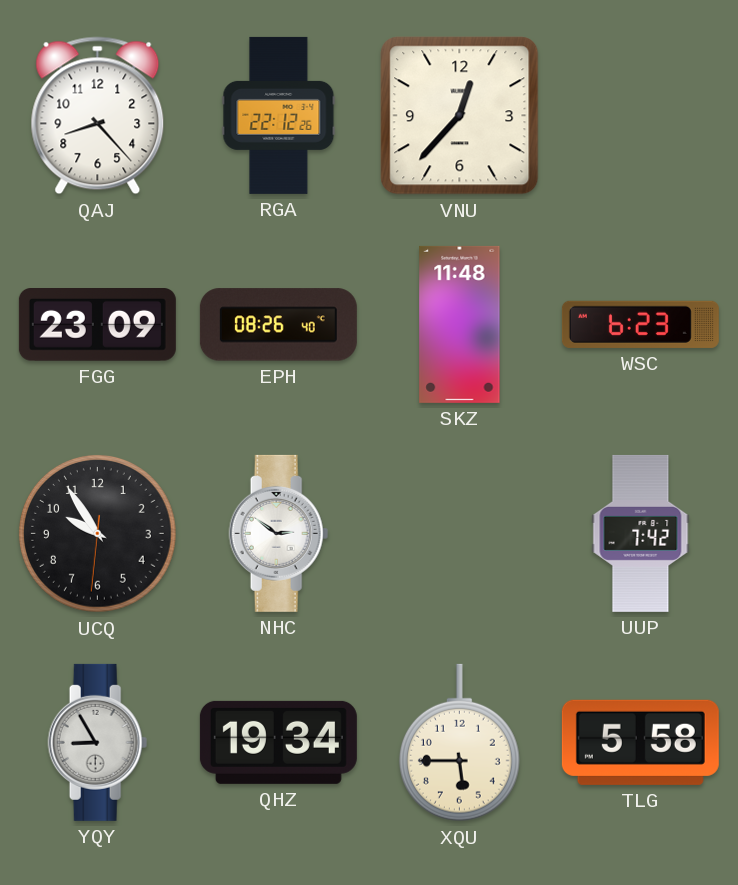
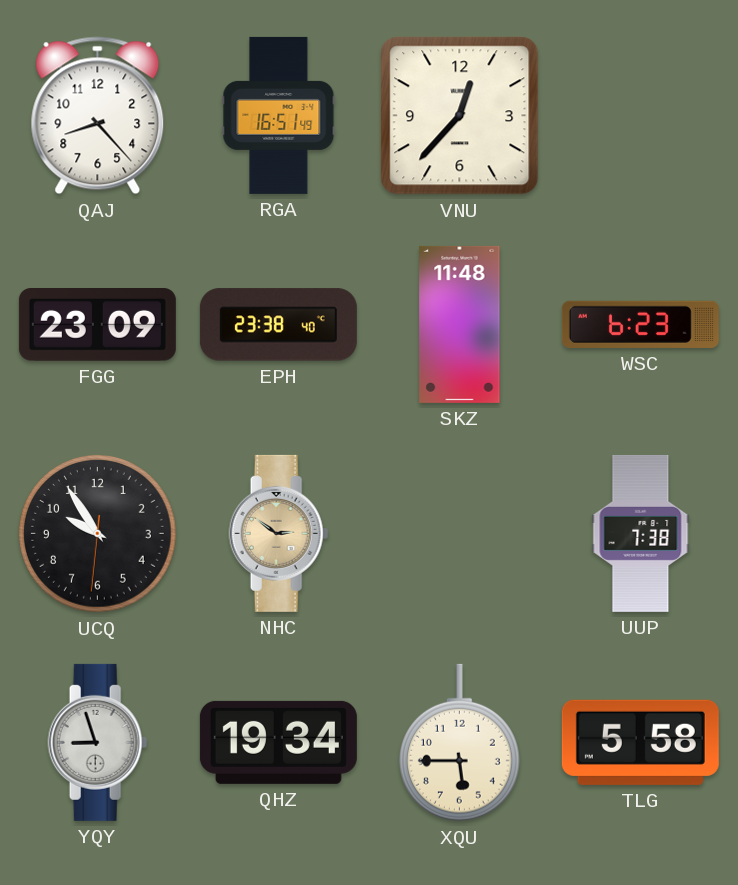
RGA: 22:12 -> 16:51
EPH: 08:26 -> 23:38
NHC dial: white -> champagne
UUP: 7:42 -> 7:38
YQY: 8:55 -> 8:57
